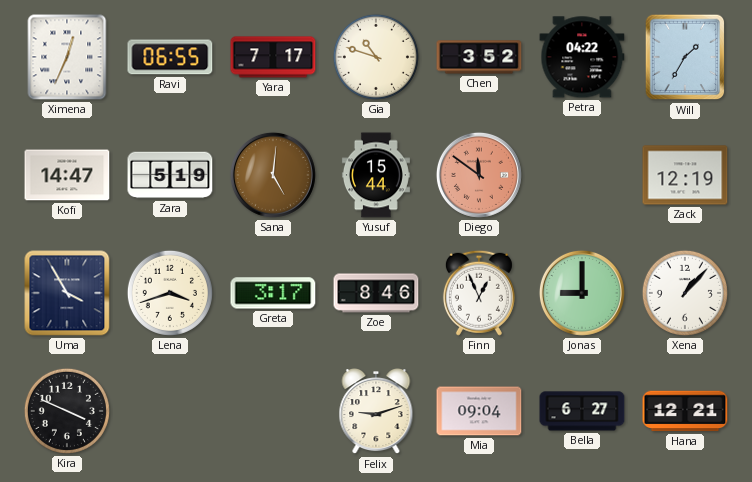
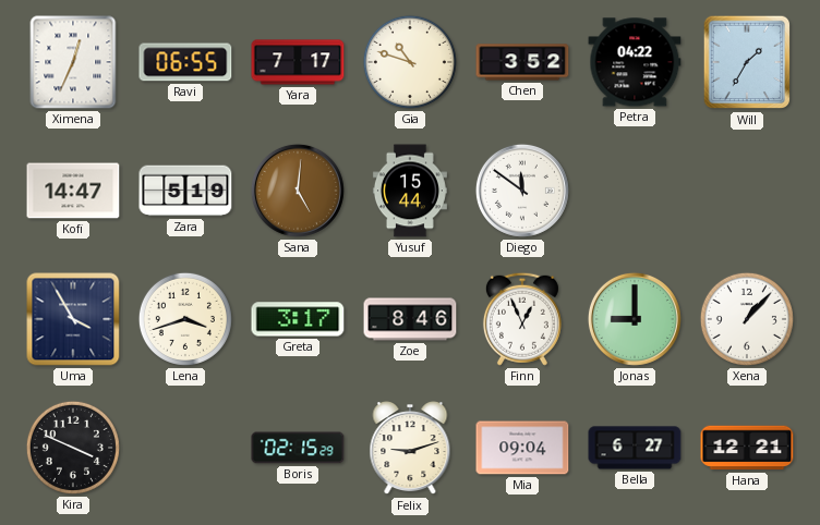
Diego dial: salmon -> white
Zack: 12:19 -> none
Boris: none -> 02:15
